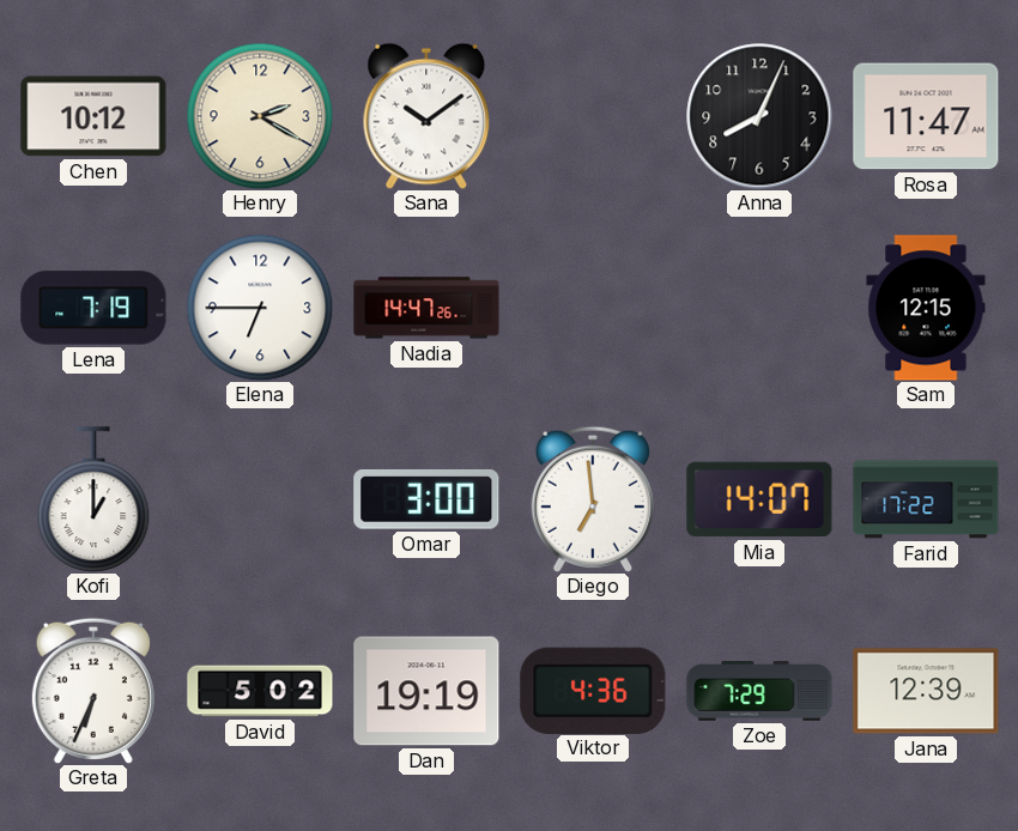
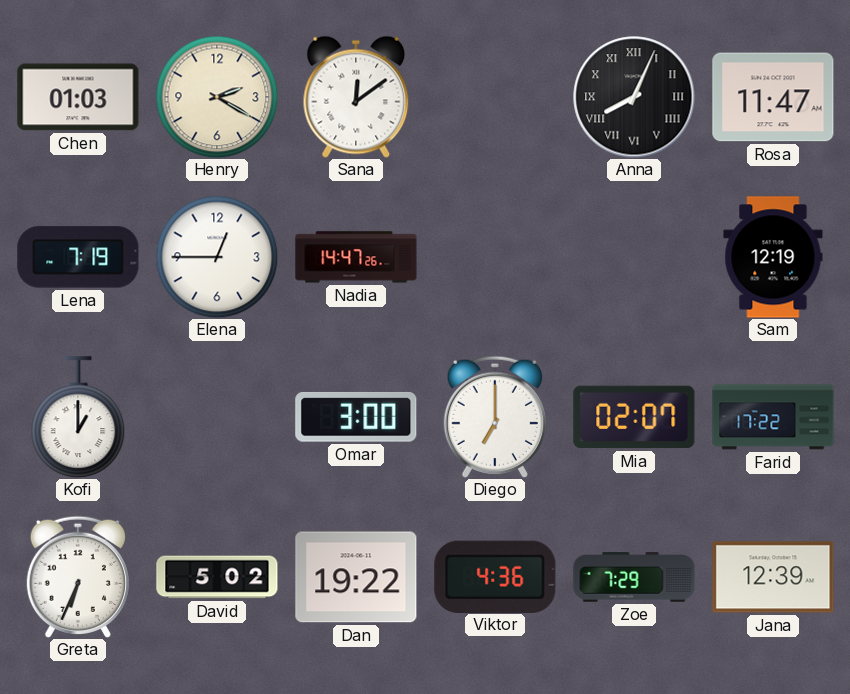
Chen: 10:12 -> 01:03
Sana: 10:09 -> 12:09
Anna numerals: Arabic -> Roman
Elena: 6:45 -> 12:45
Sam: 12:15 -> 12:19
Diego: 6:59 -> 7:00
Mia: 14:07 -> 02:07
Dan: 19:19 -> 19:22
